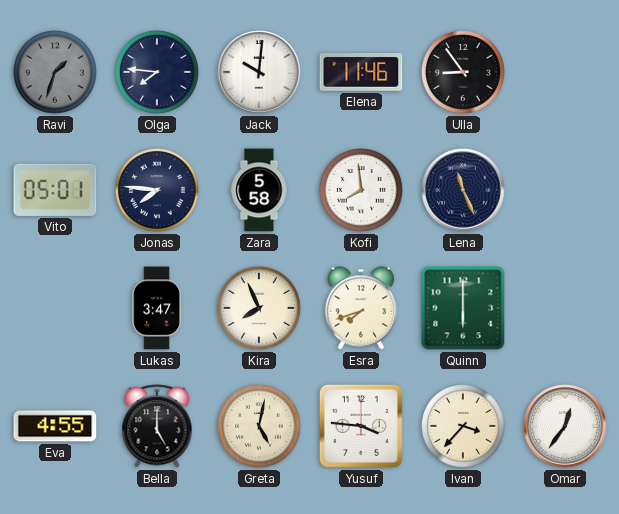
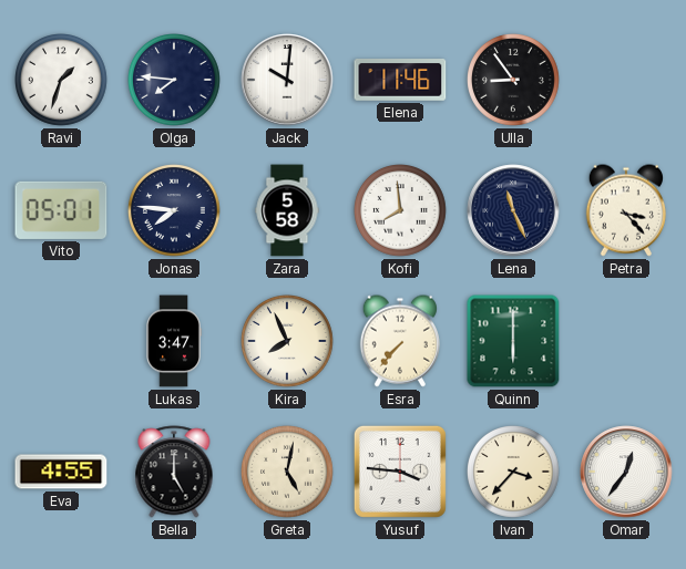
Ravi dial: grey -> white
Petra: none -> 3:23
Esra: 7:42 -> 7:37
